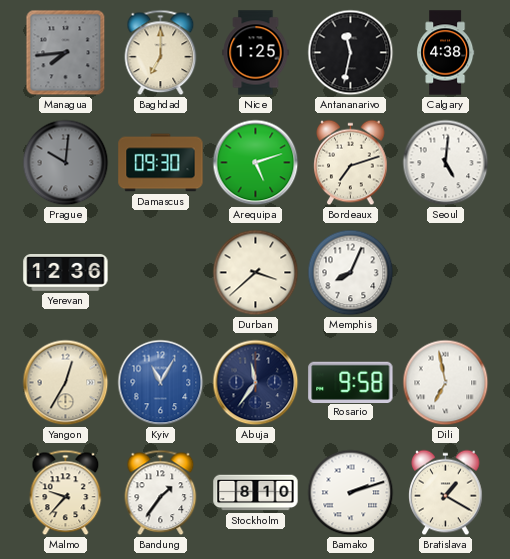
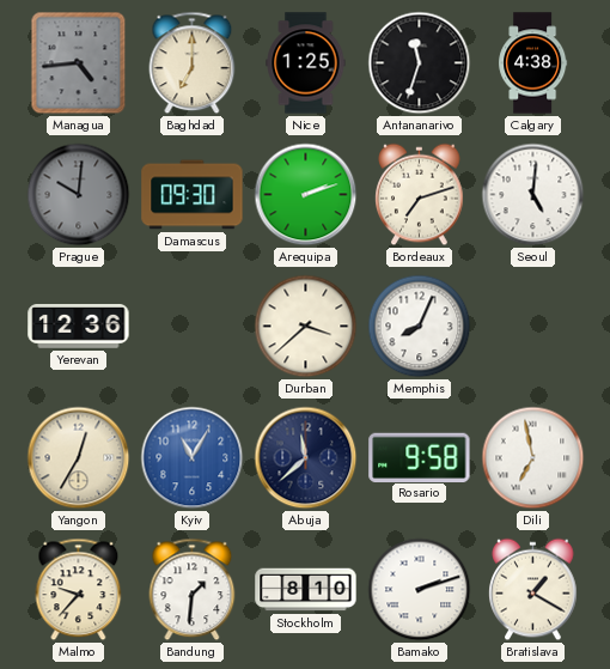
Managua: 7:44 -> 4:44
Antananarivo: 11:32 -> 11:33
Arequipa: 5:12 -> 2:12
Abuja: 11:36 -> 11:38
Bandung: 1:36 -> 1:31
